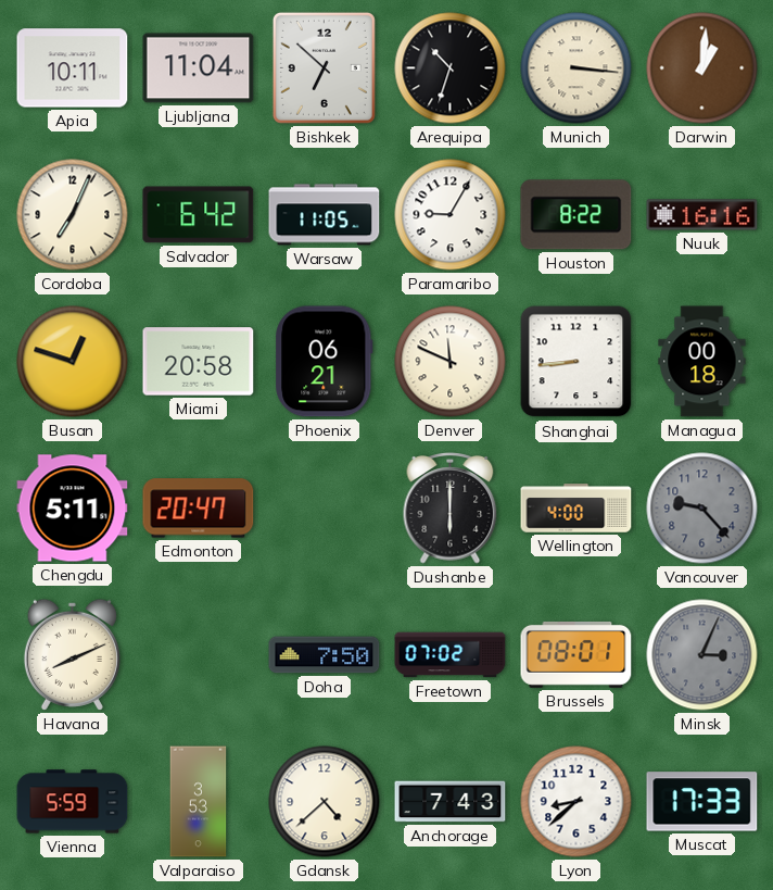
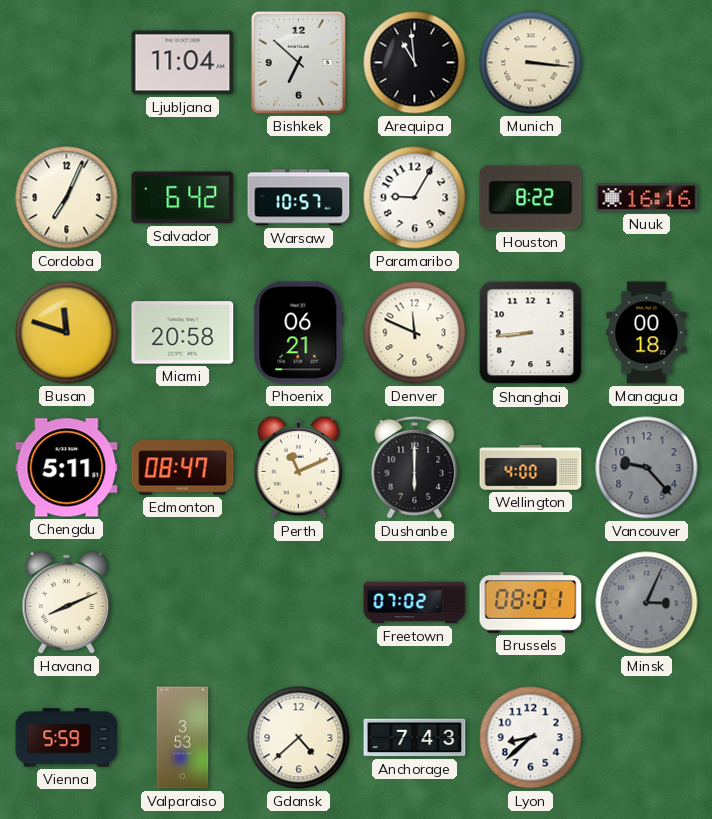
Apia: 10:11 -> none
Arequipa: 10:33 -> 10:59
Darwin: 1:01 -> none
Warsaw: 11:05 -> 10:57
Busan: 12:48 -> 11:48
Edmonton: 20:47 -> 08:47
Perth: none -> 11:11
Doha: 7:50 -> none
Muscat: 17:33 -> none
